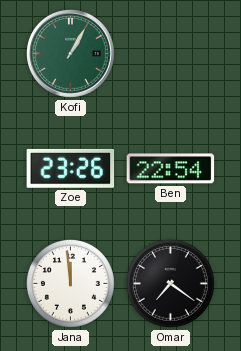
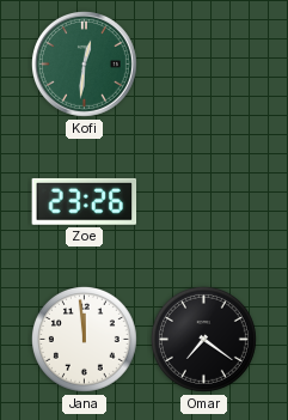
Kofi: 1:05 -> 12:31
Ben: 22:54 -> none
